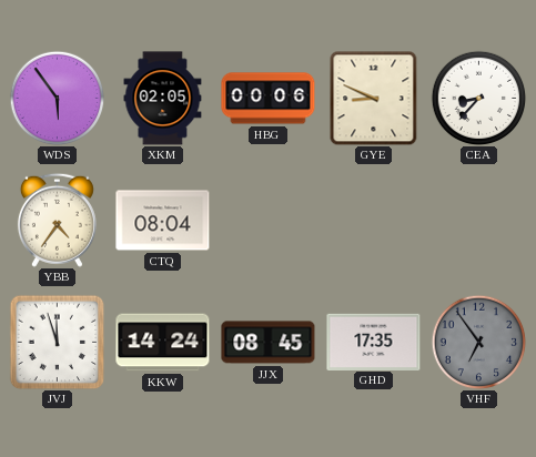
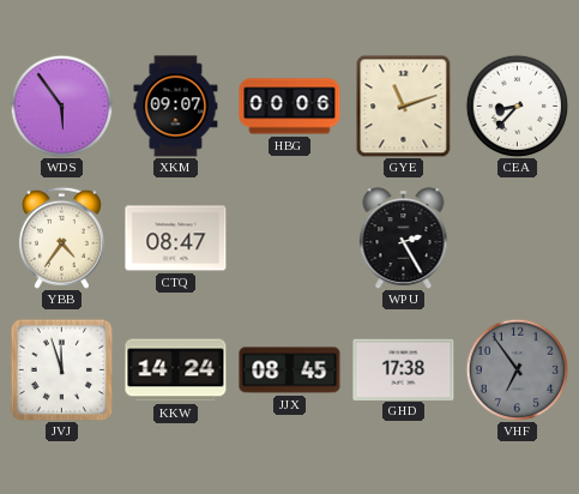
XKM: 02:05 -> 09:07
GYE: 8:49 -> 11:12
CTQ: 08:04 -> 08:47
WPU: none -> 2:25
GHD: 17:35 -> 17:38
